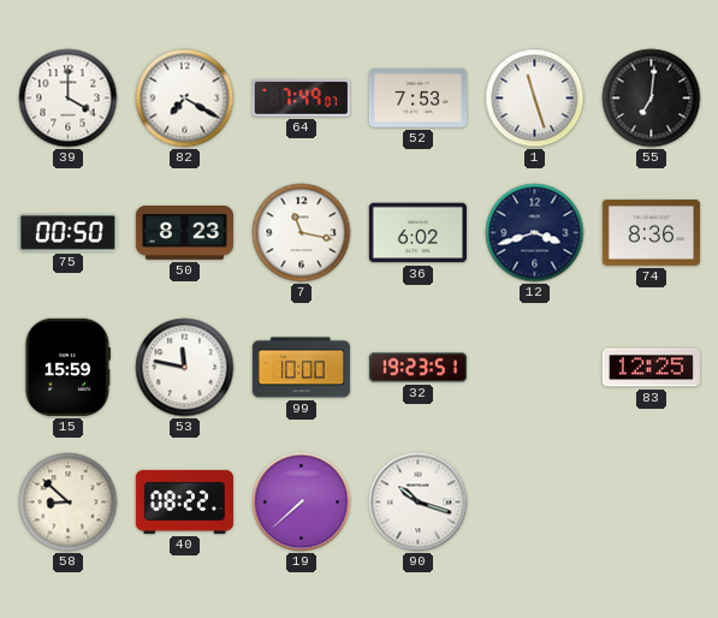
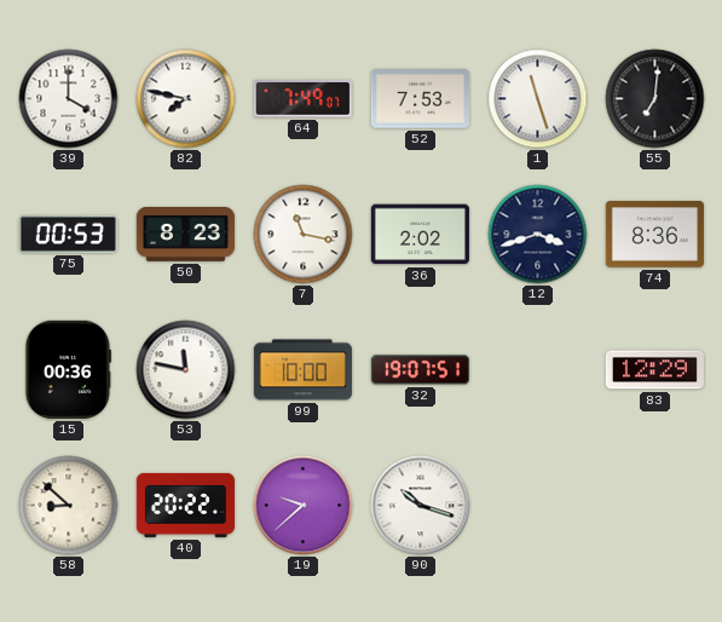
82: 7:20 -> 7:47
75: 00:50 -> 00:53
36: 6:02 -> 2:02
15: 15:59 -> 00:36
32: 19:23 -> 19:07
83: 12:25 -> 12:29
40: 08:22 -> 20:22
19: 7:38 -> 9:38
